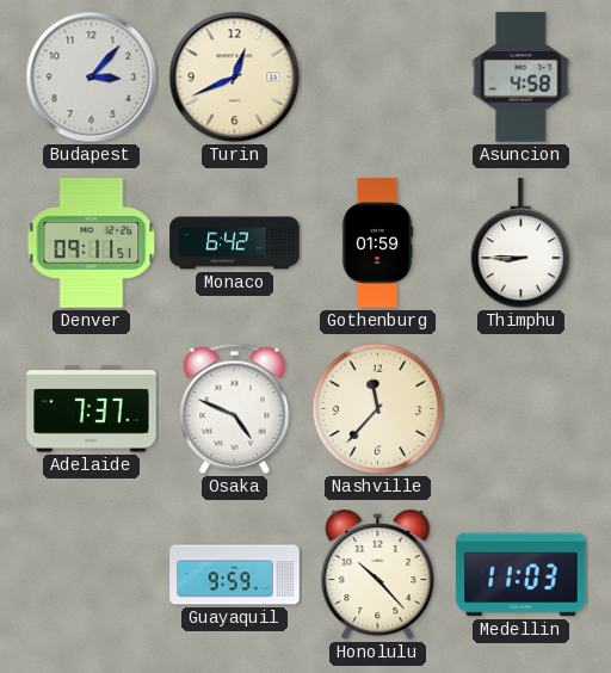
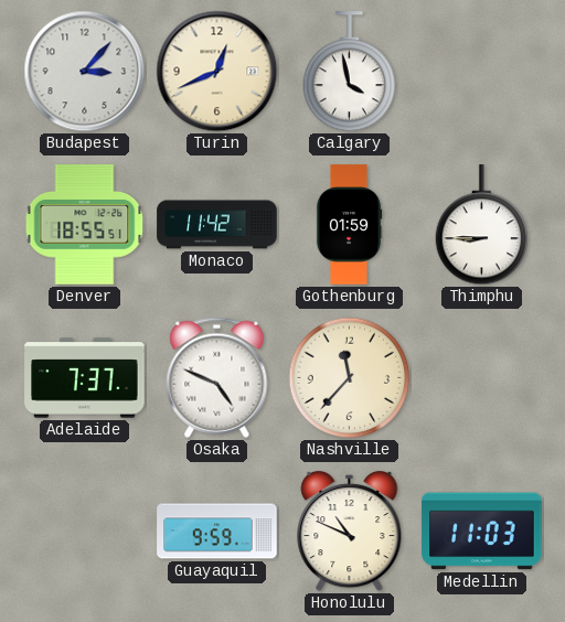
Calgary: none -> 3:58
Asuncion: 4:58 -> none
Denver: 09:11 -> 18:55
Monaco: 6:42 -> 11:42
Honolulu: 10:23 -> 10:49
